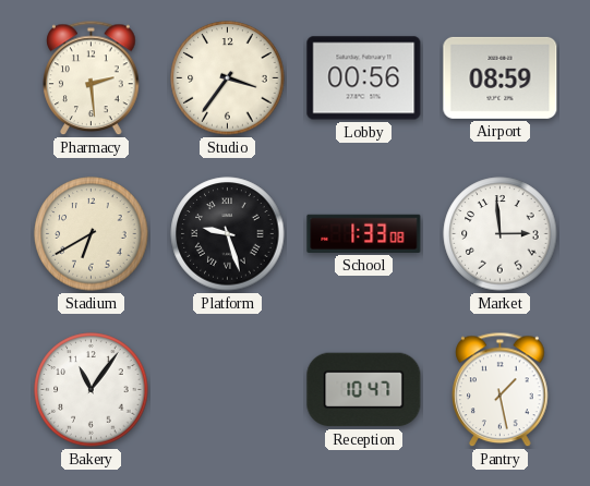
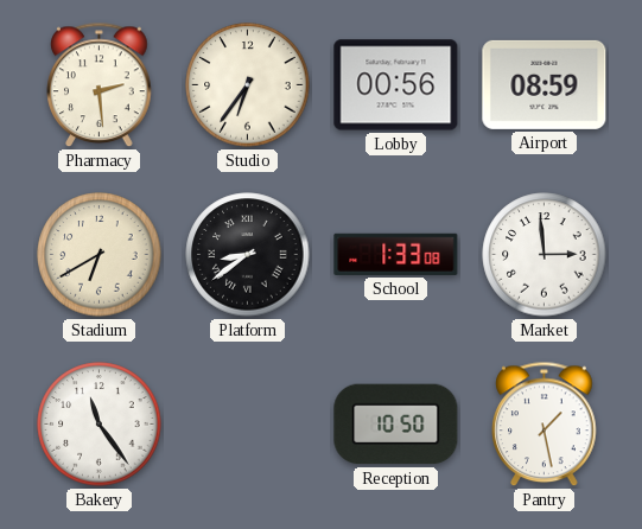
Studio: 3:36 -> 6:36
Platform: 9:27 -> 8:39
Bakery: 11:06 -> 11:24
Reception: 10:47 -> 10:50
